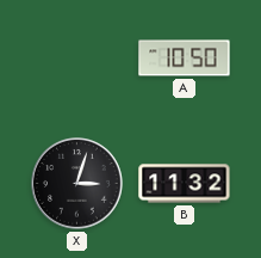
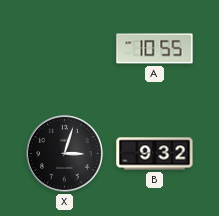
A: 10:50 -> 10:55
B: 11:32 -> 9:32
